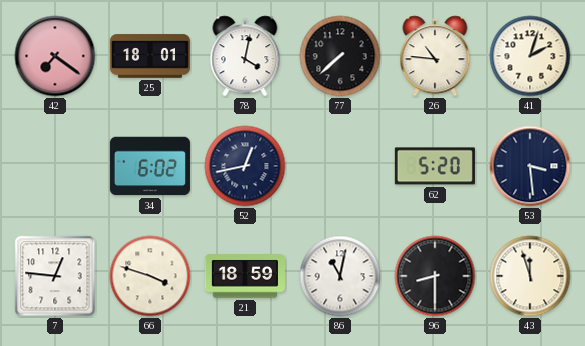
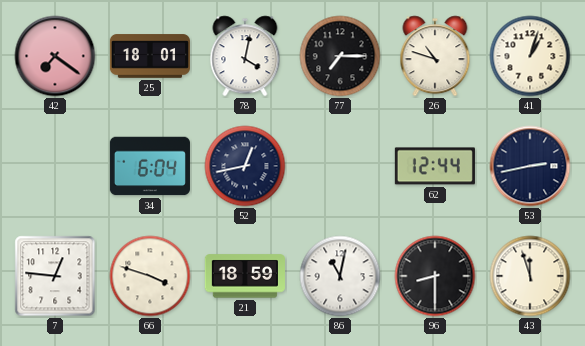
77: 7:38 -> 7:15
26: 10:46 -> 10:48
41: 2:03 -> 1:03
34: 6:02 -> 6:04
62: 5:20 -> 12:44
53: 3:29 -> 2:43
